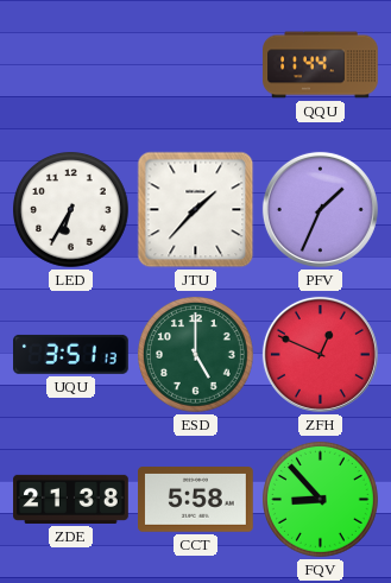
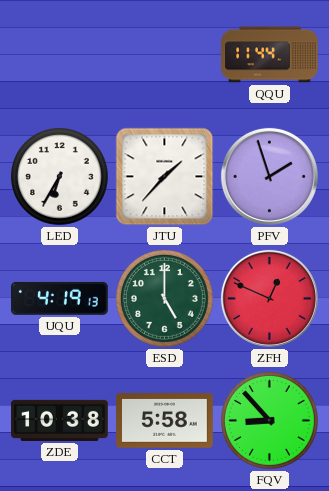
PFV: 1:34 -> 1:57
UQU: 3:51 -> 4:19
ZDE: 21:38 -> 10:38
